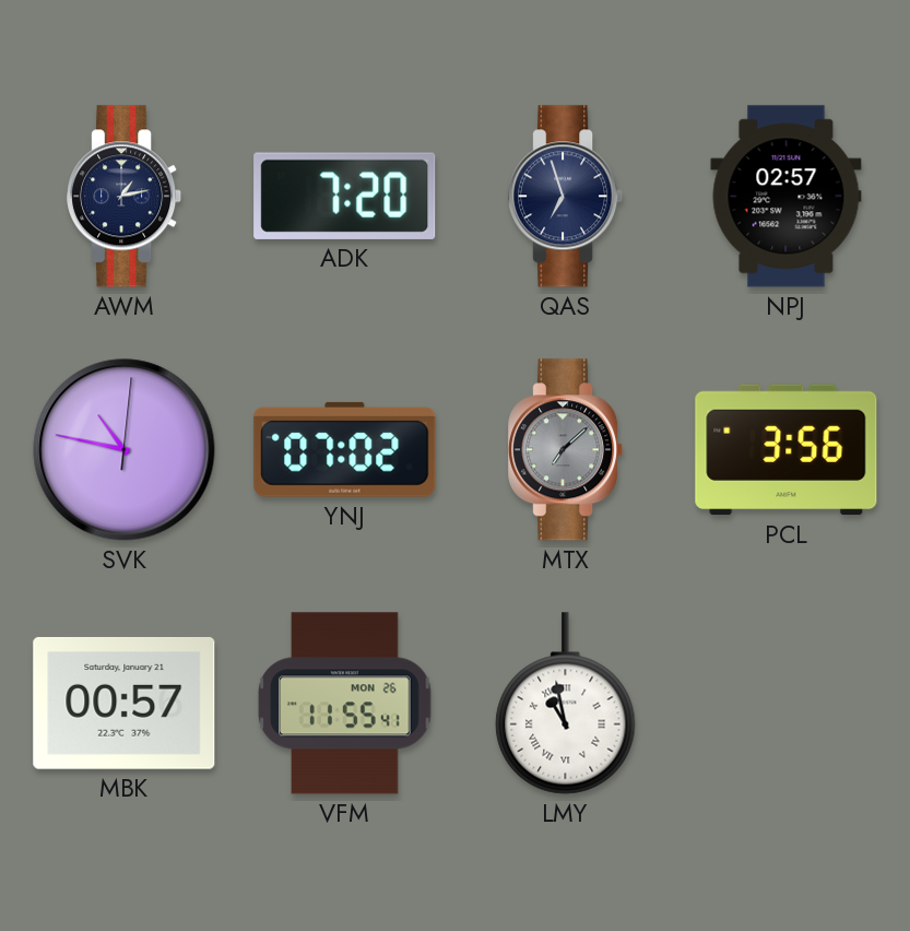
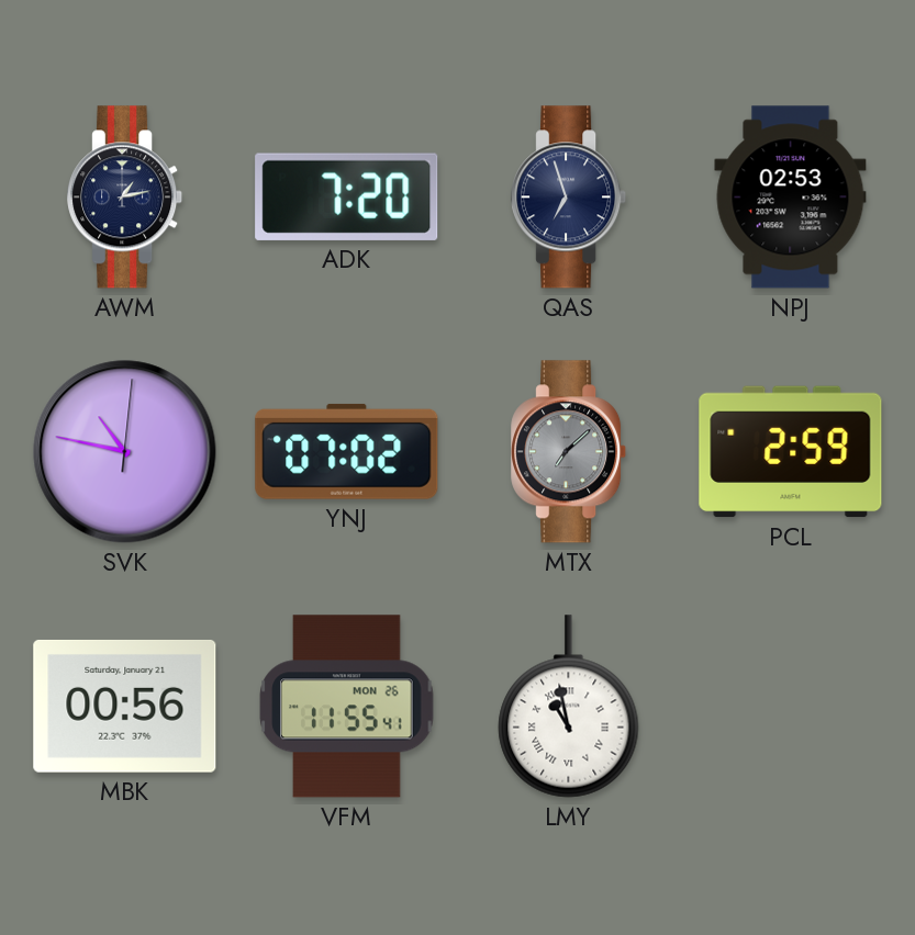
NPJ: 02:57 -> 02:53
PCL: 3:56 -> 2:59
MBK: 00:57 -> 00:56
